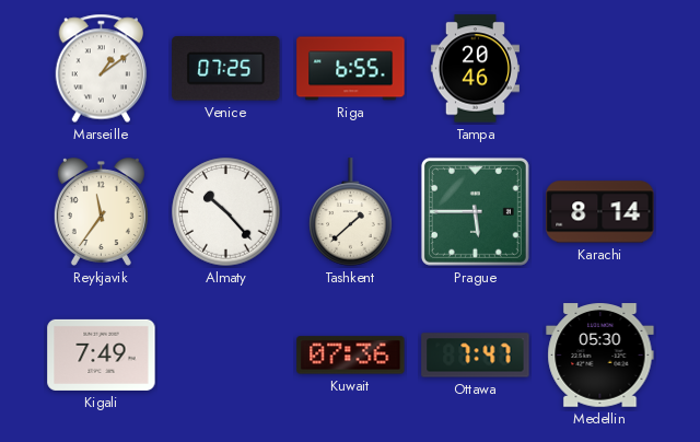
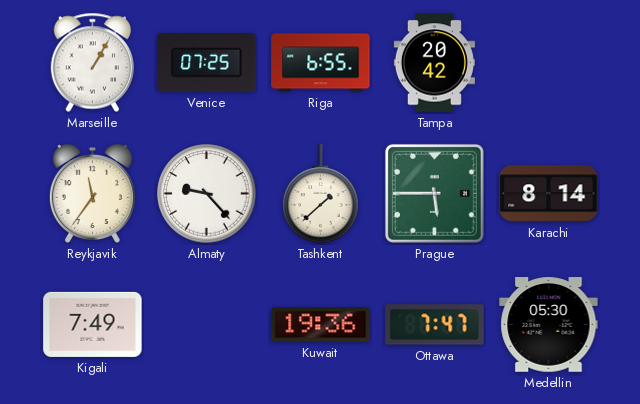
Marseille: 1:09 -> 1:05
Tampa: 20:46 -> 20:42
Almaty: 10:23 -> 9:23
Kuwait: 07:36 -> 19:36
